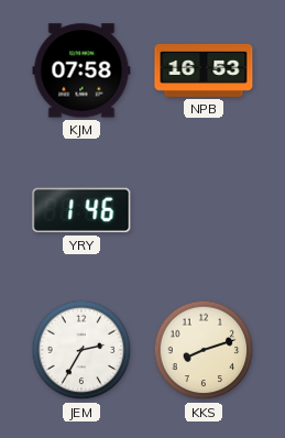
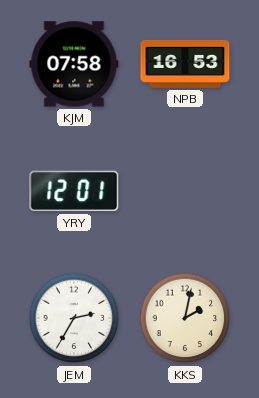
YRY: 1:46 -> 12:01
KKS: 8:12 -> 2:02
